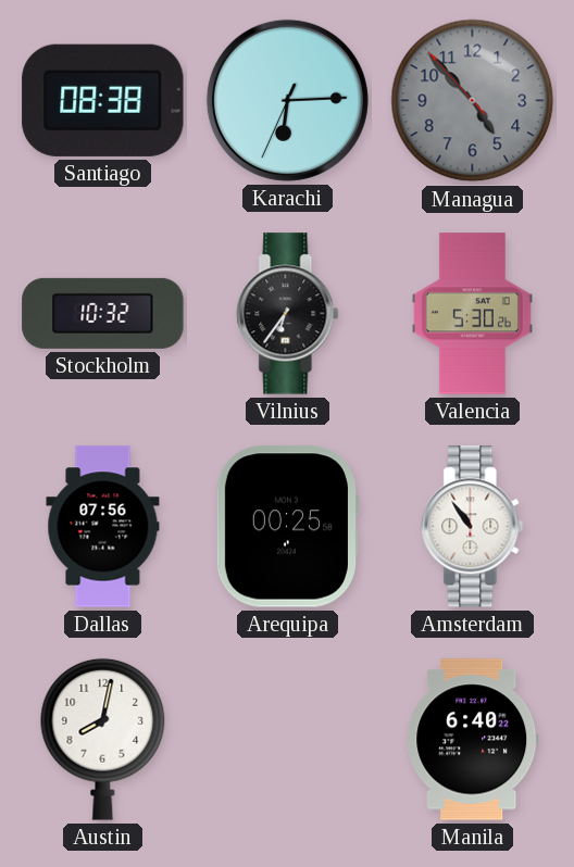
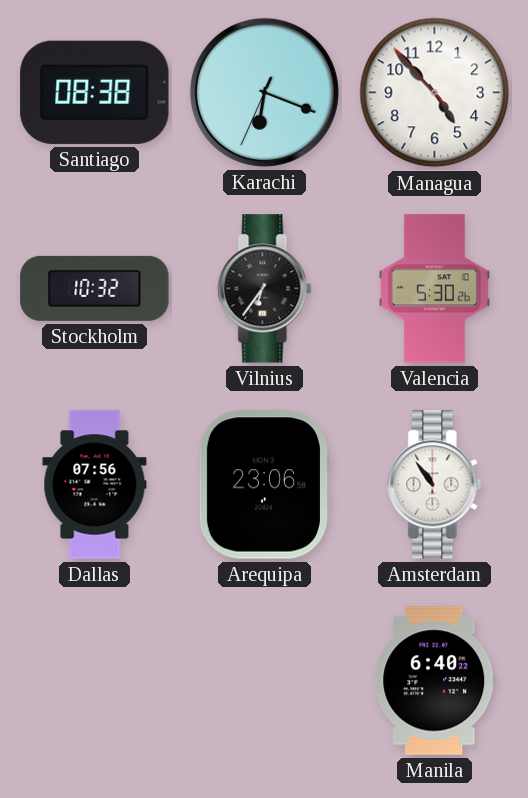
Karachi: 6:14 -> 6:18
Managua dial: grey -> white
Arequipa: 00:25 -> 23:06
Austin: 8:02 -> none
